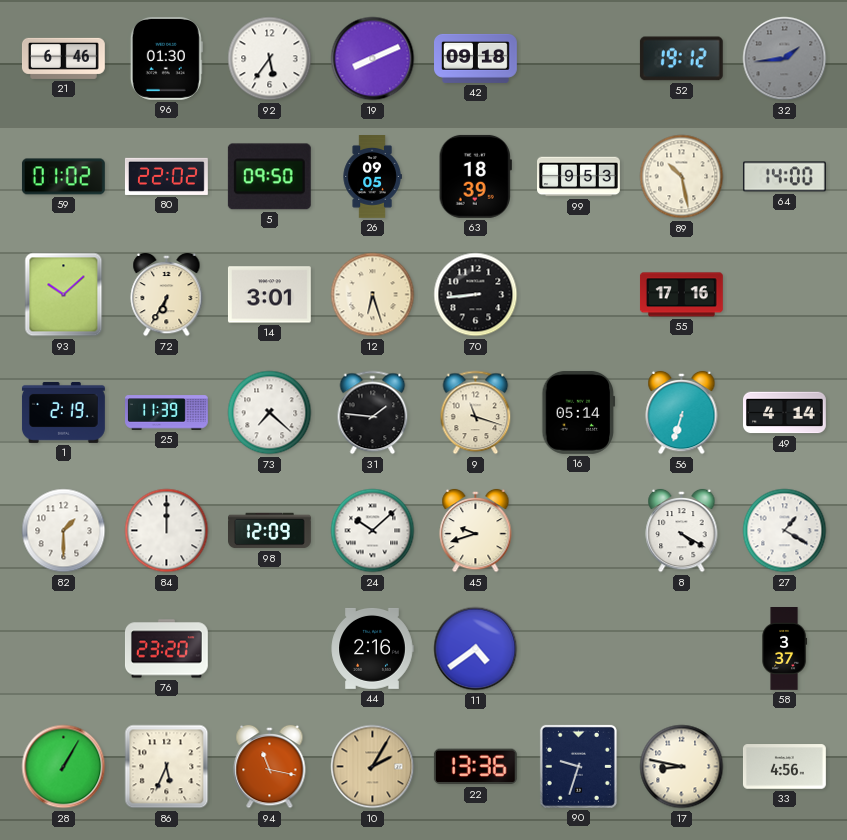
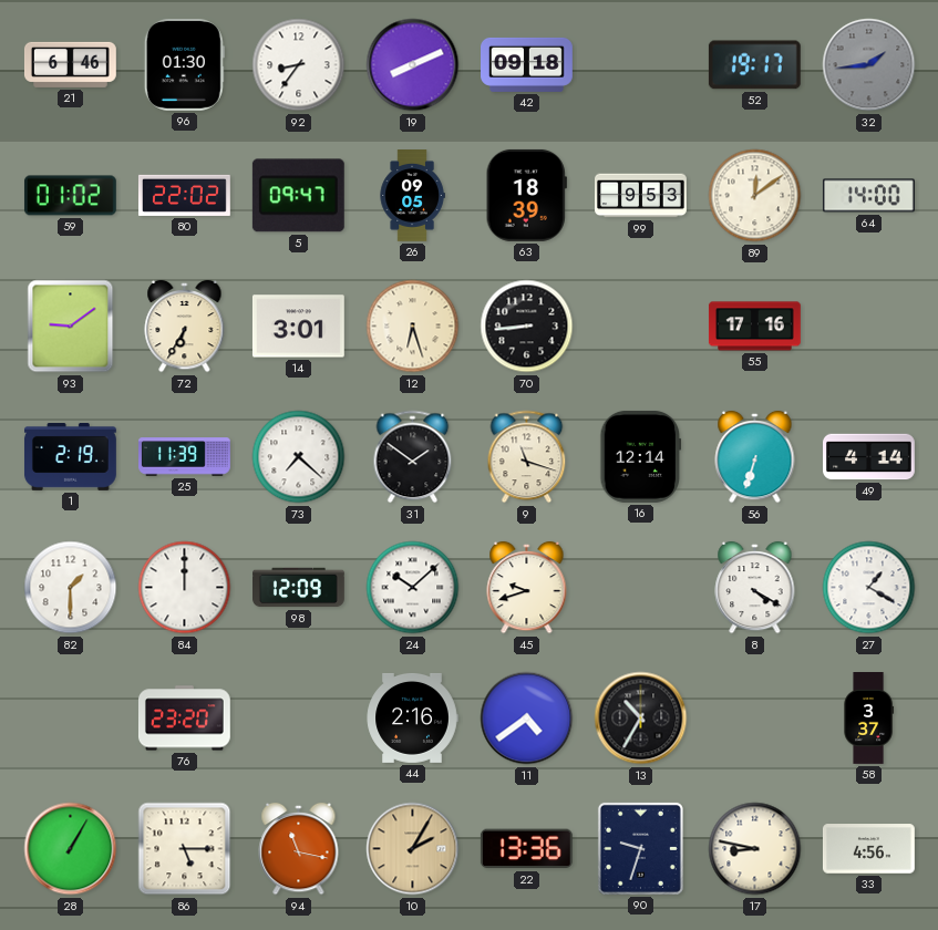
92: 5:36 -> 8:36
52: 19:12 -> 19:17
5: 09:50 -> 09:47
89: 10:28 -> 12:09
93: 10:08 -> 9:09
31: 1:46 -> 1:51
16: 05:14 -> 12:14
13: none -> 10:35
86: 5:34 -> 5:15
